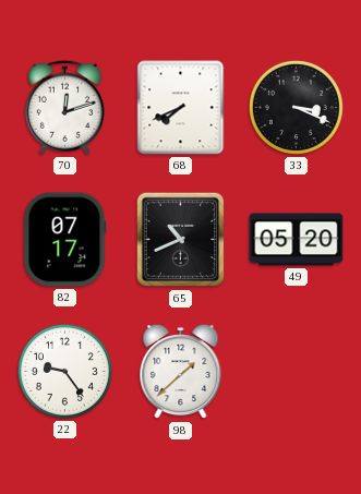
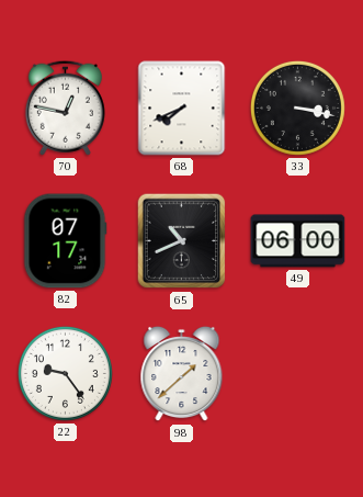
70: 12:12 -> 12:47
33: 3:19 -> 3:17
49: 05:20 -> 06:00
